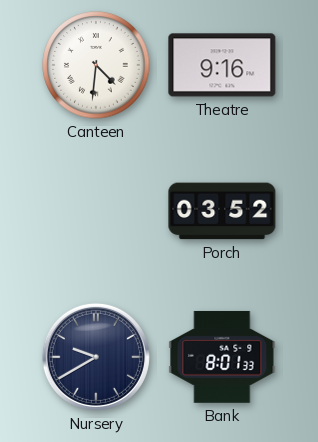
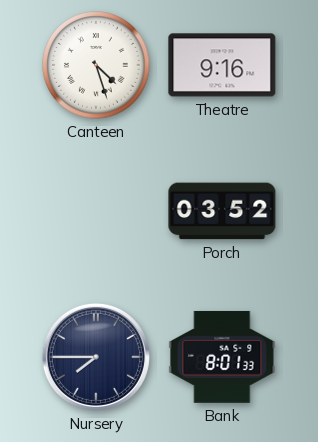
Canteen: 4:31 -> 4:27
Nursery: 9:40 -> 7:45
